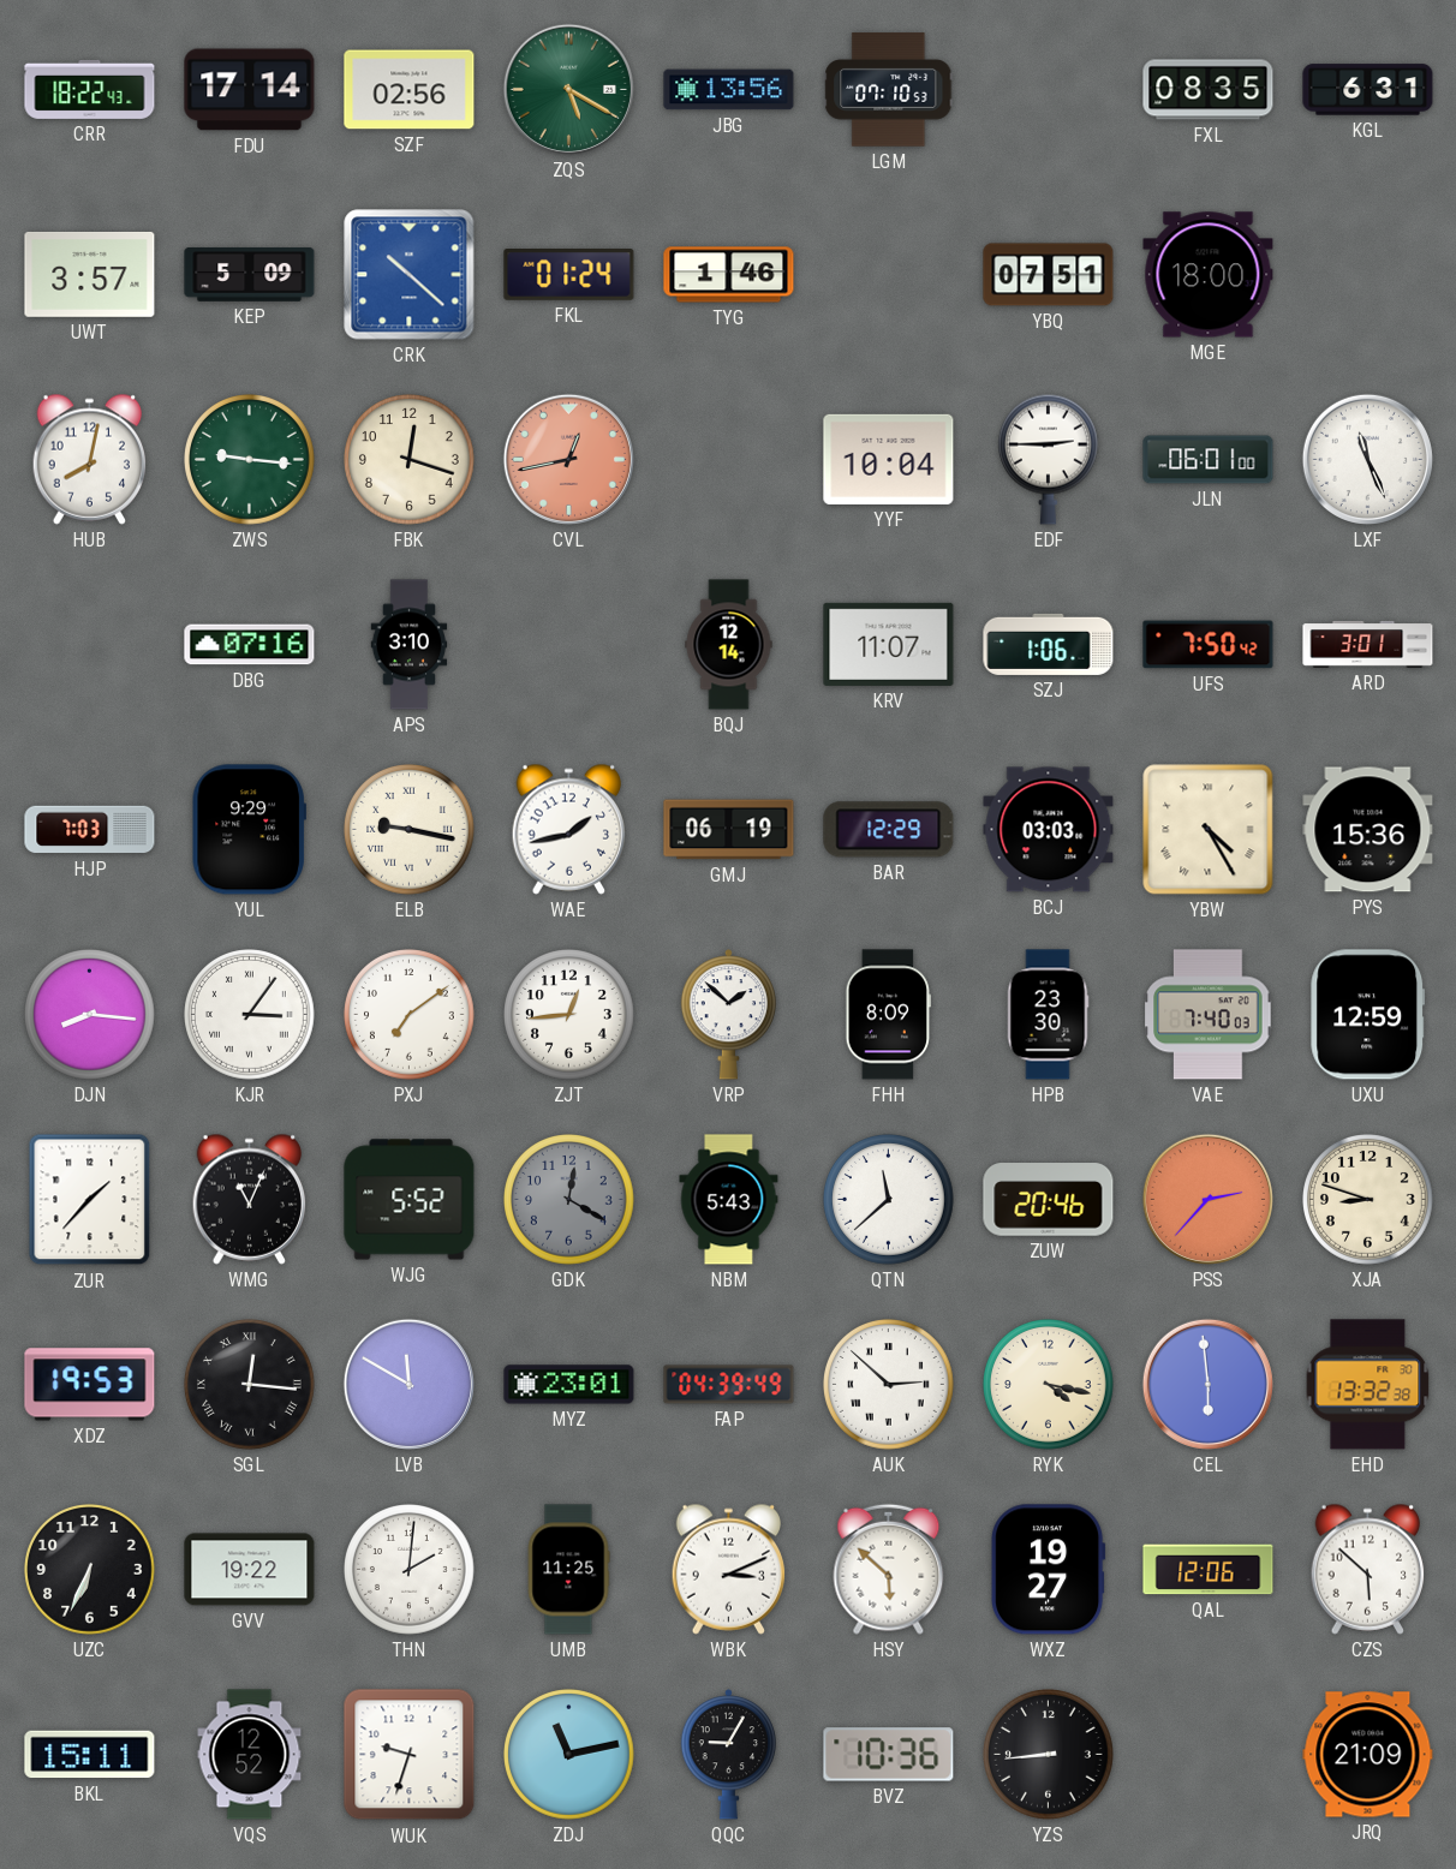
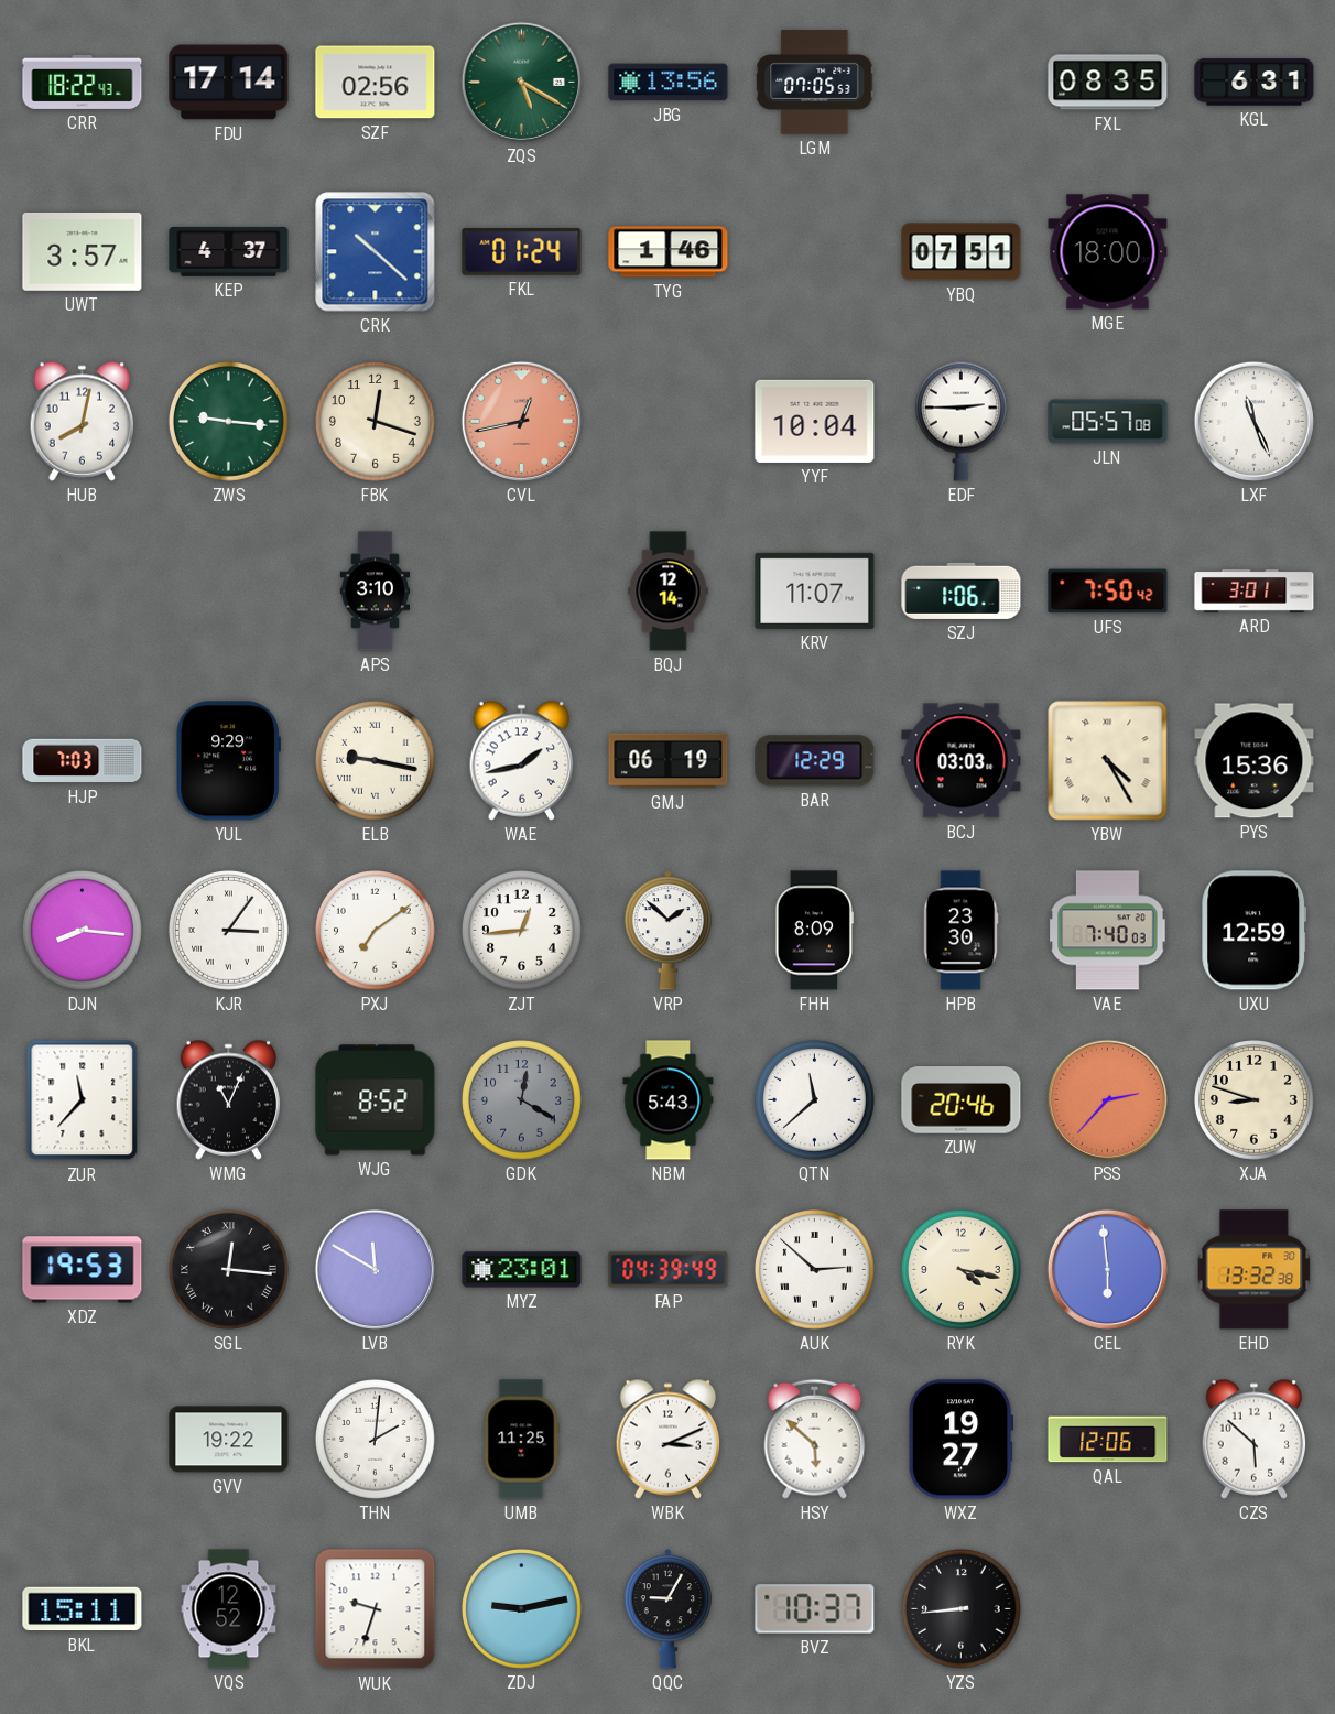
LGM: 07:10 -> 07:05
KEP: 5:09 -> 4:37
JLN: 06:01 -> 05:57
DBG: 07:16 -> none
ZUR: 1:37 -> 11:37
WJG: 5:52 -> 8:52
UZC: 6:34 -> none
ZDJ: 11:13 -> 9:13
BVZ: 10:36 -> 10:37
JRQ: 21:09 -> none
